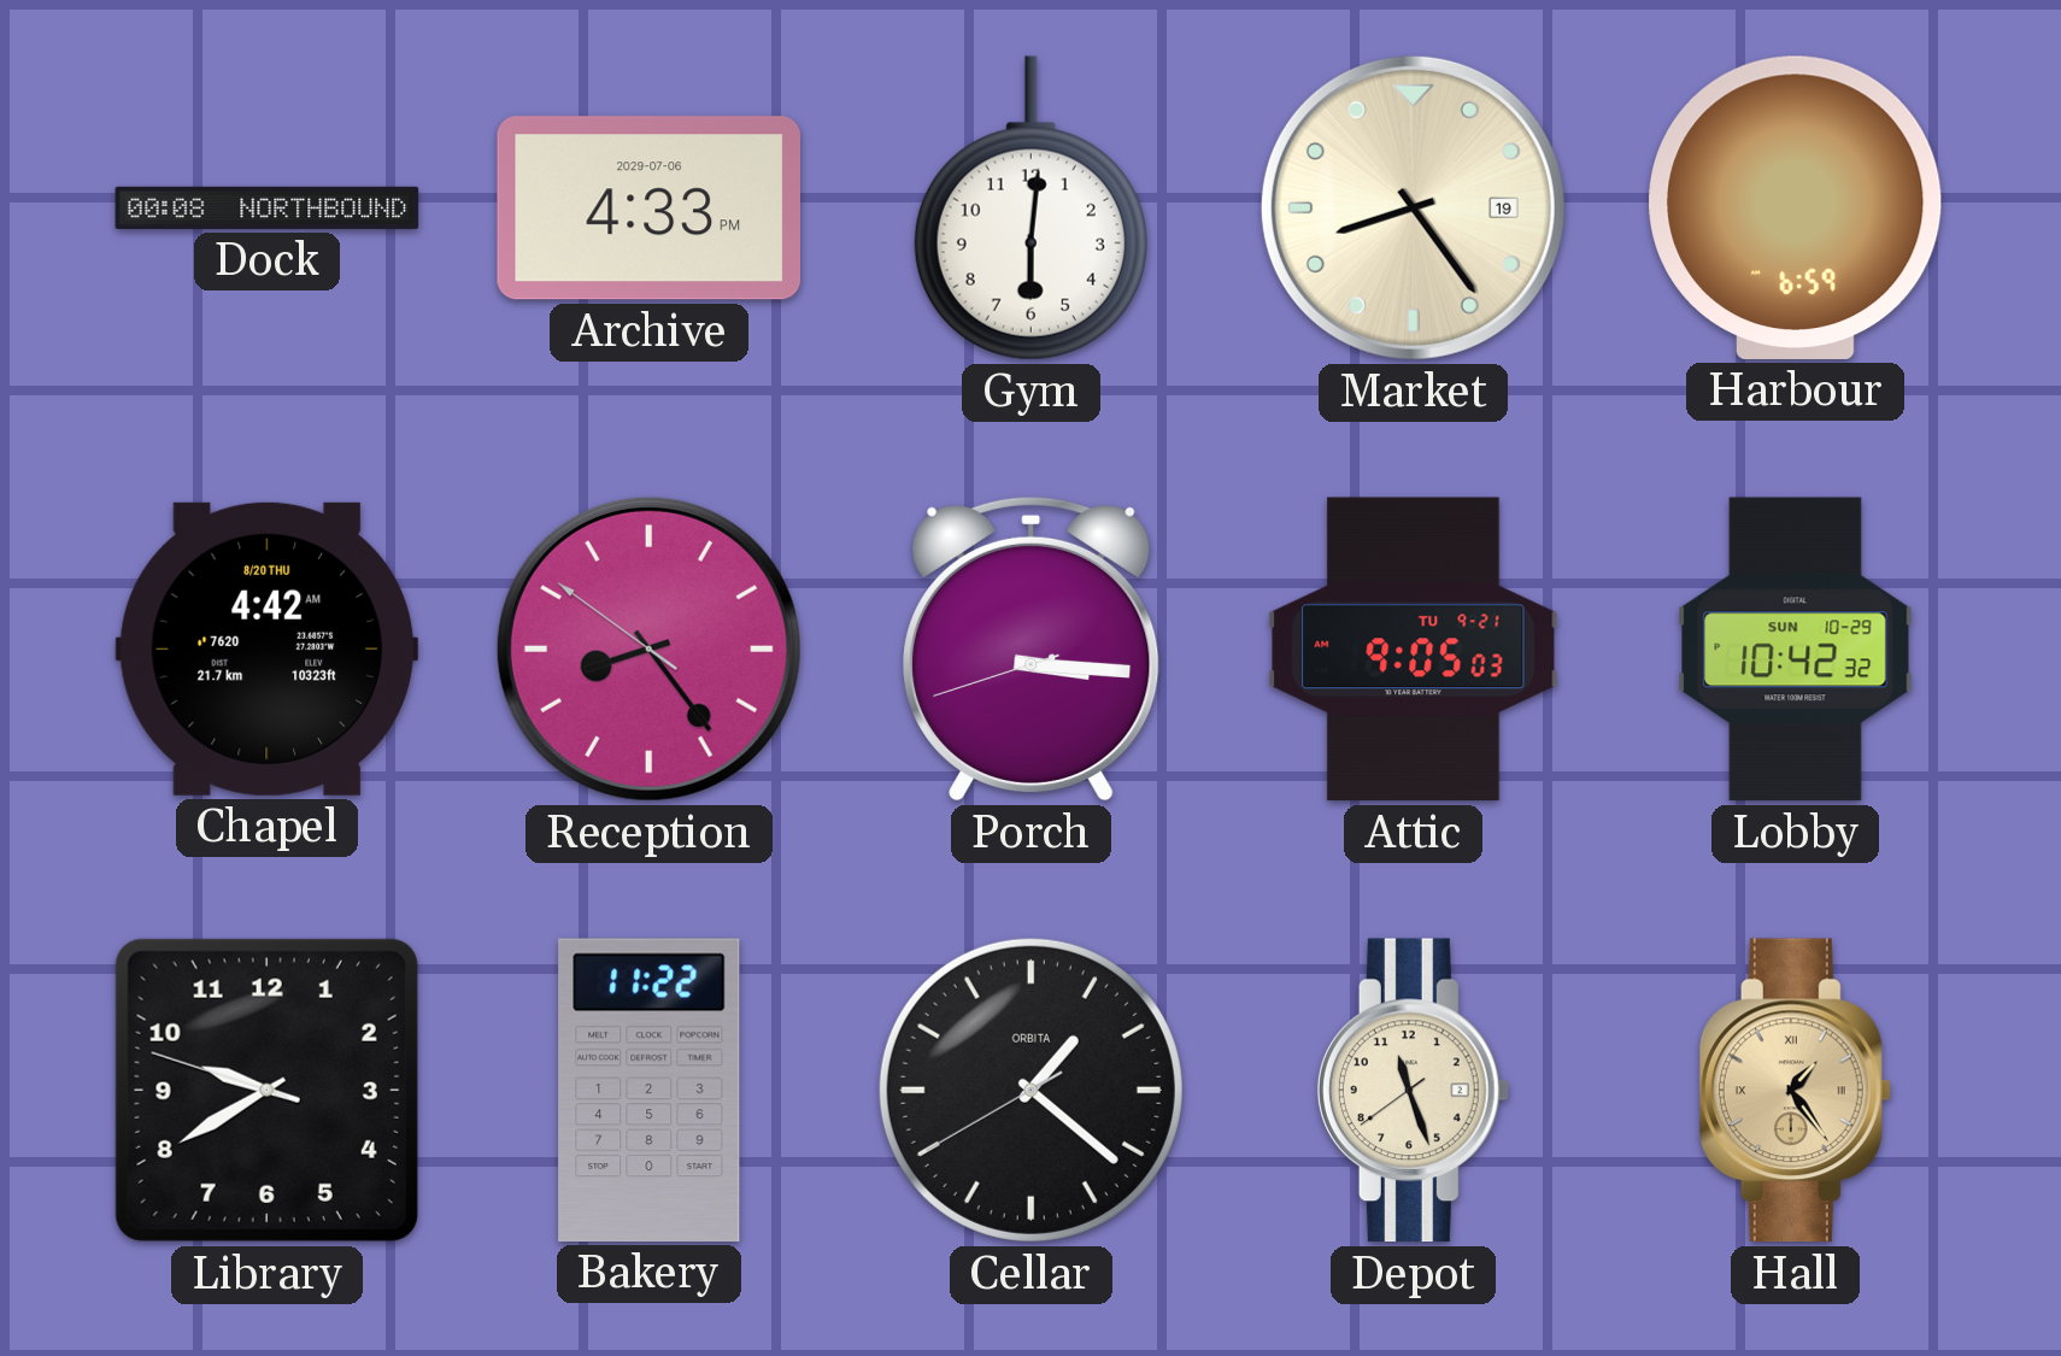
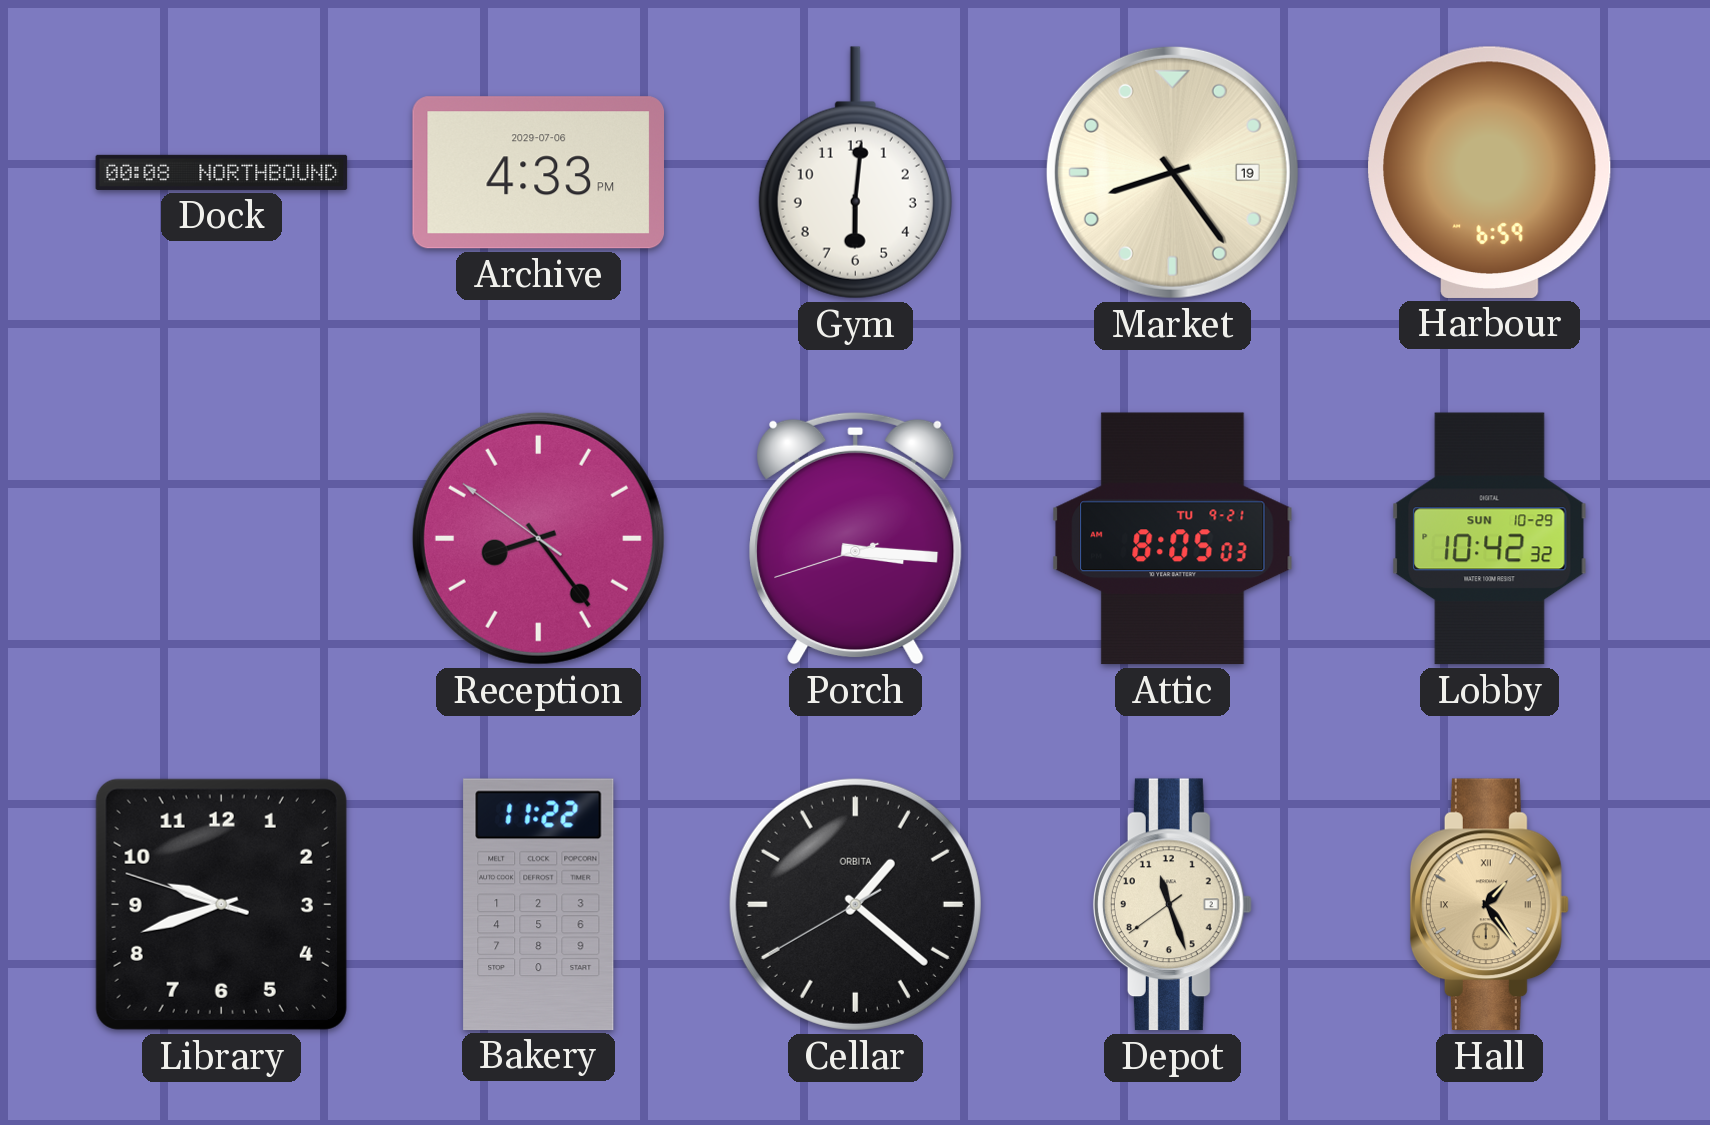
Chapel: 4:42 -> none
Attic: 9:05 -> 8:05
Library: 9:39 -> 9:41
